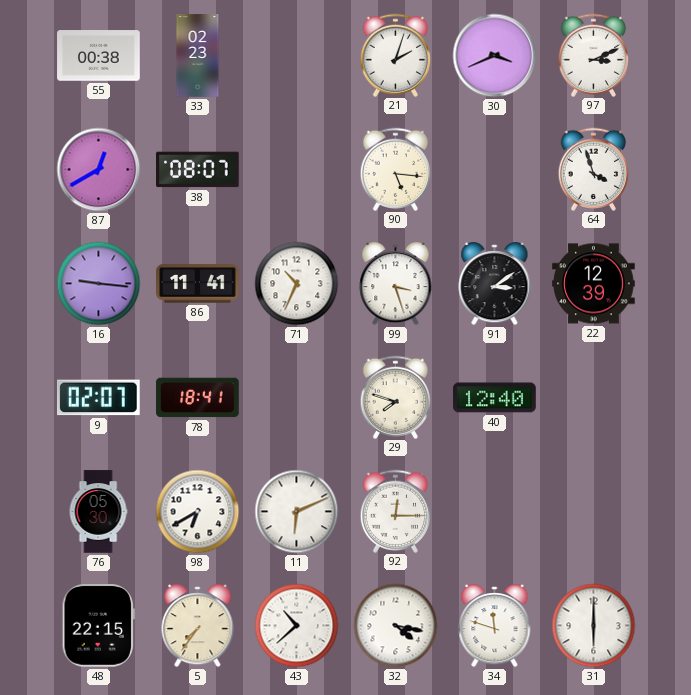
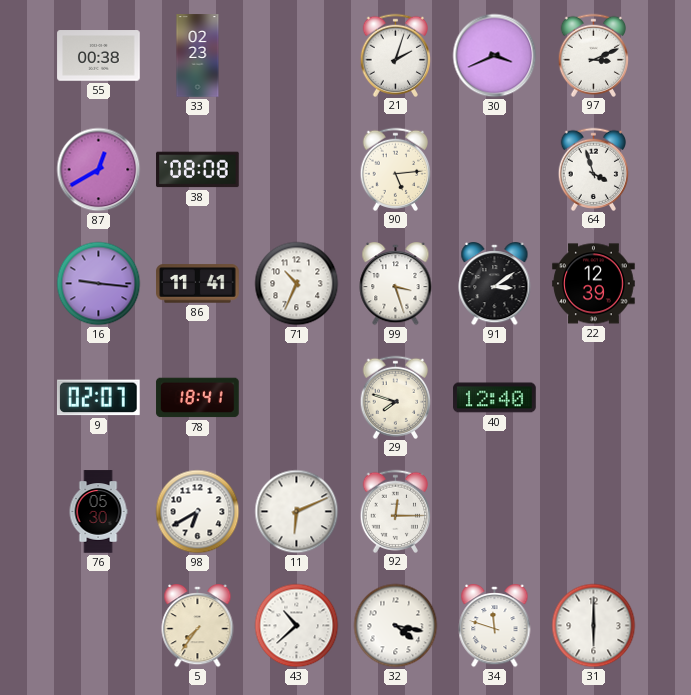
38: 08:07 -> 08:08
90: 5:16 -> 5:14
48: 22:15 -> none
